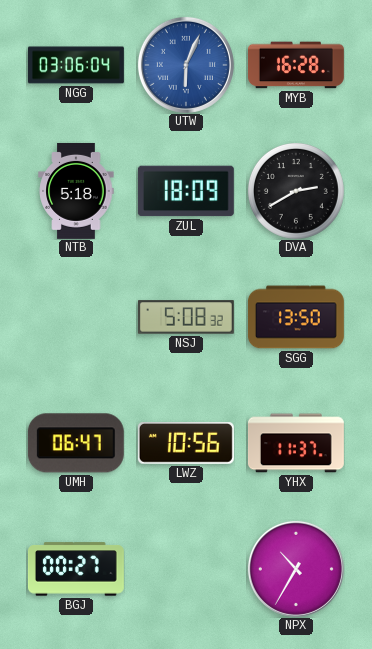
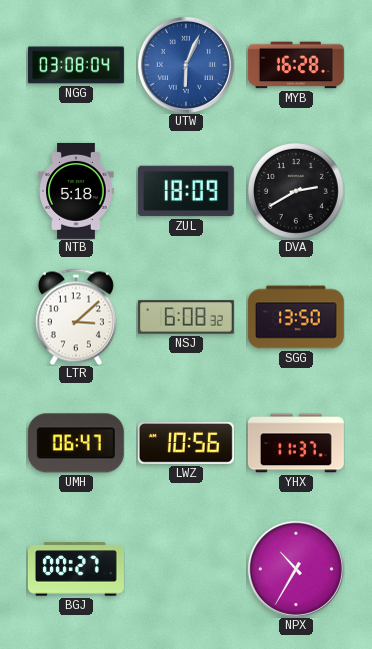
NGG: 03:06 -> 03:08
LTR: none -> 3:08
NSJ: 5:08 -> 6:08
